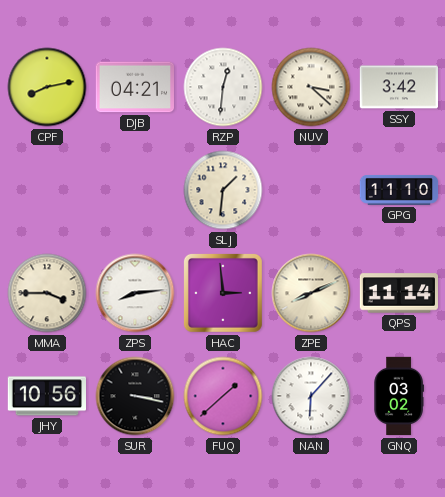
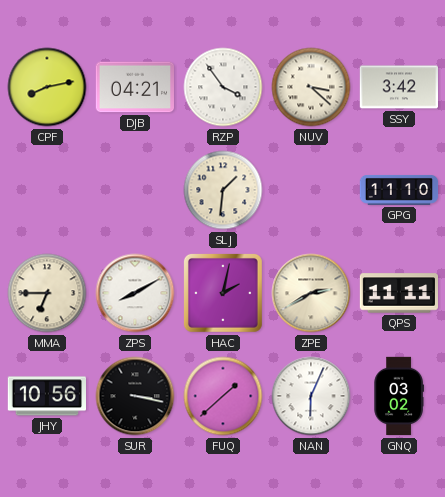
RZP: 12:31 -> 3:54
MMA: 3:45 -> 6:45
ZPS: 8:14 -> 8:10
HAC: 2:59 -> 2:02
ZPE: 8:11 -> 2:40
QPS: 11:14 -> 11:11
NAN: 6:07 -> 6:04
